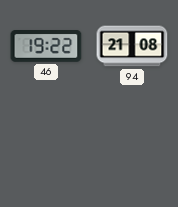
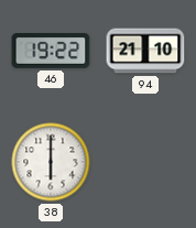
94: 21:08 -> 21:10
38: none -> 6:00
